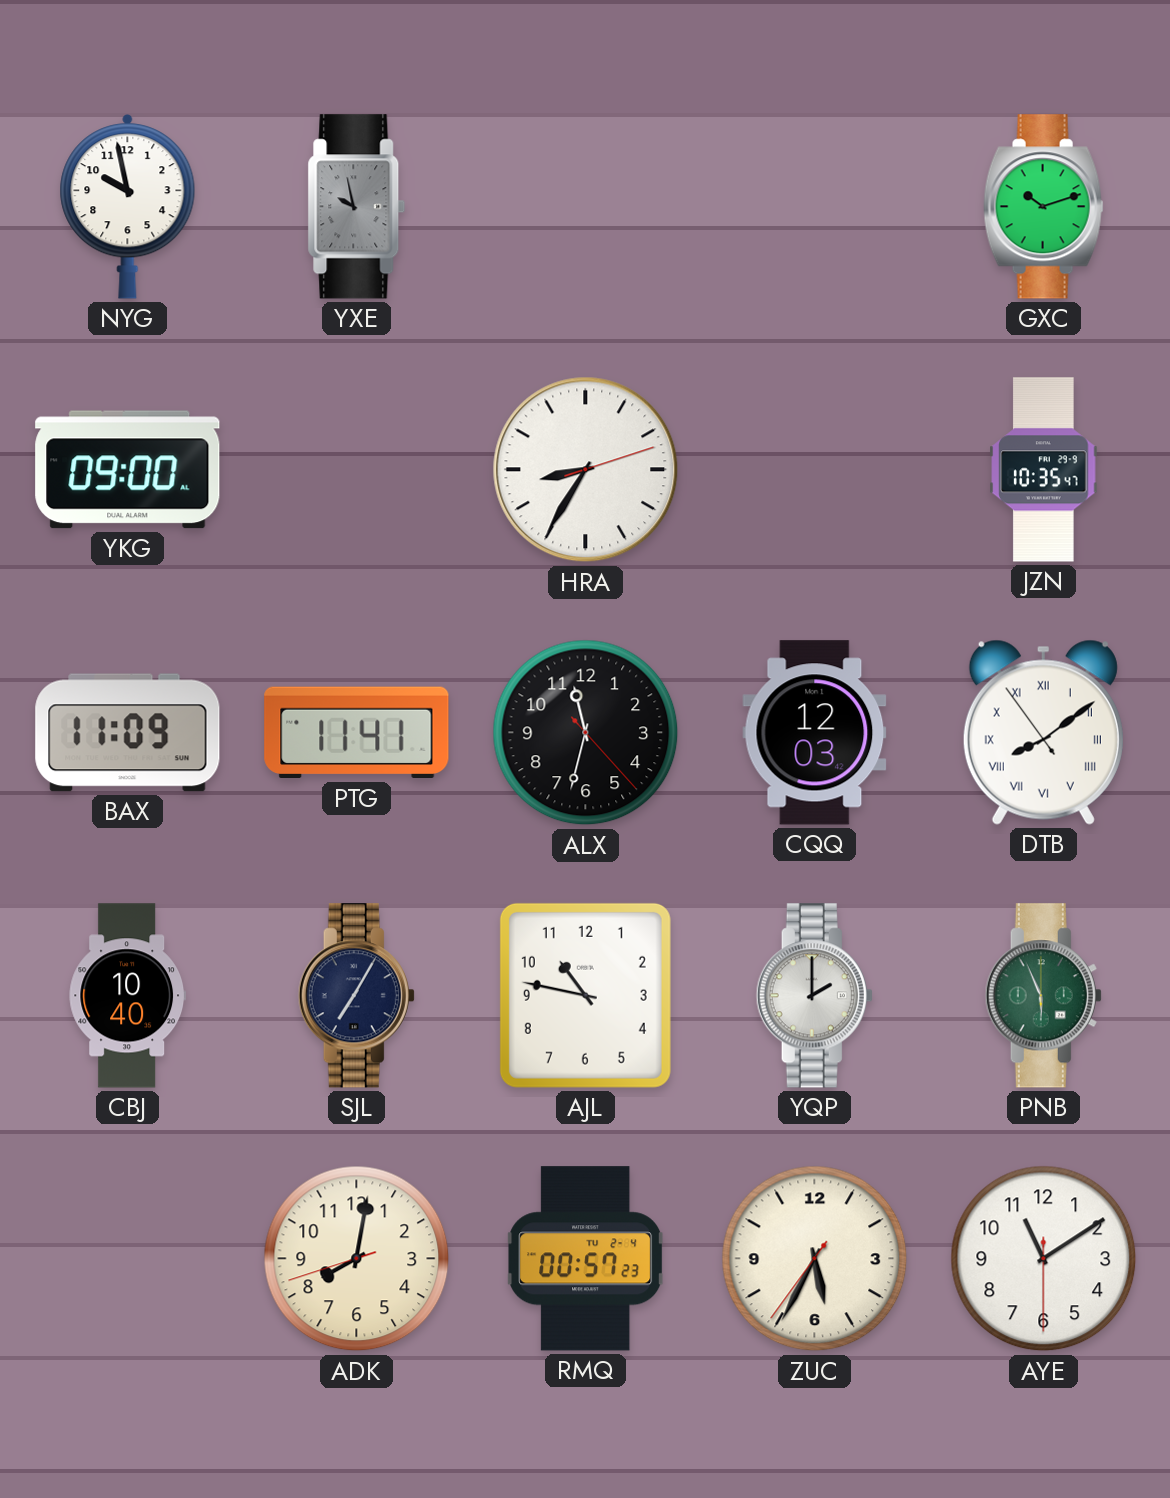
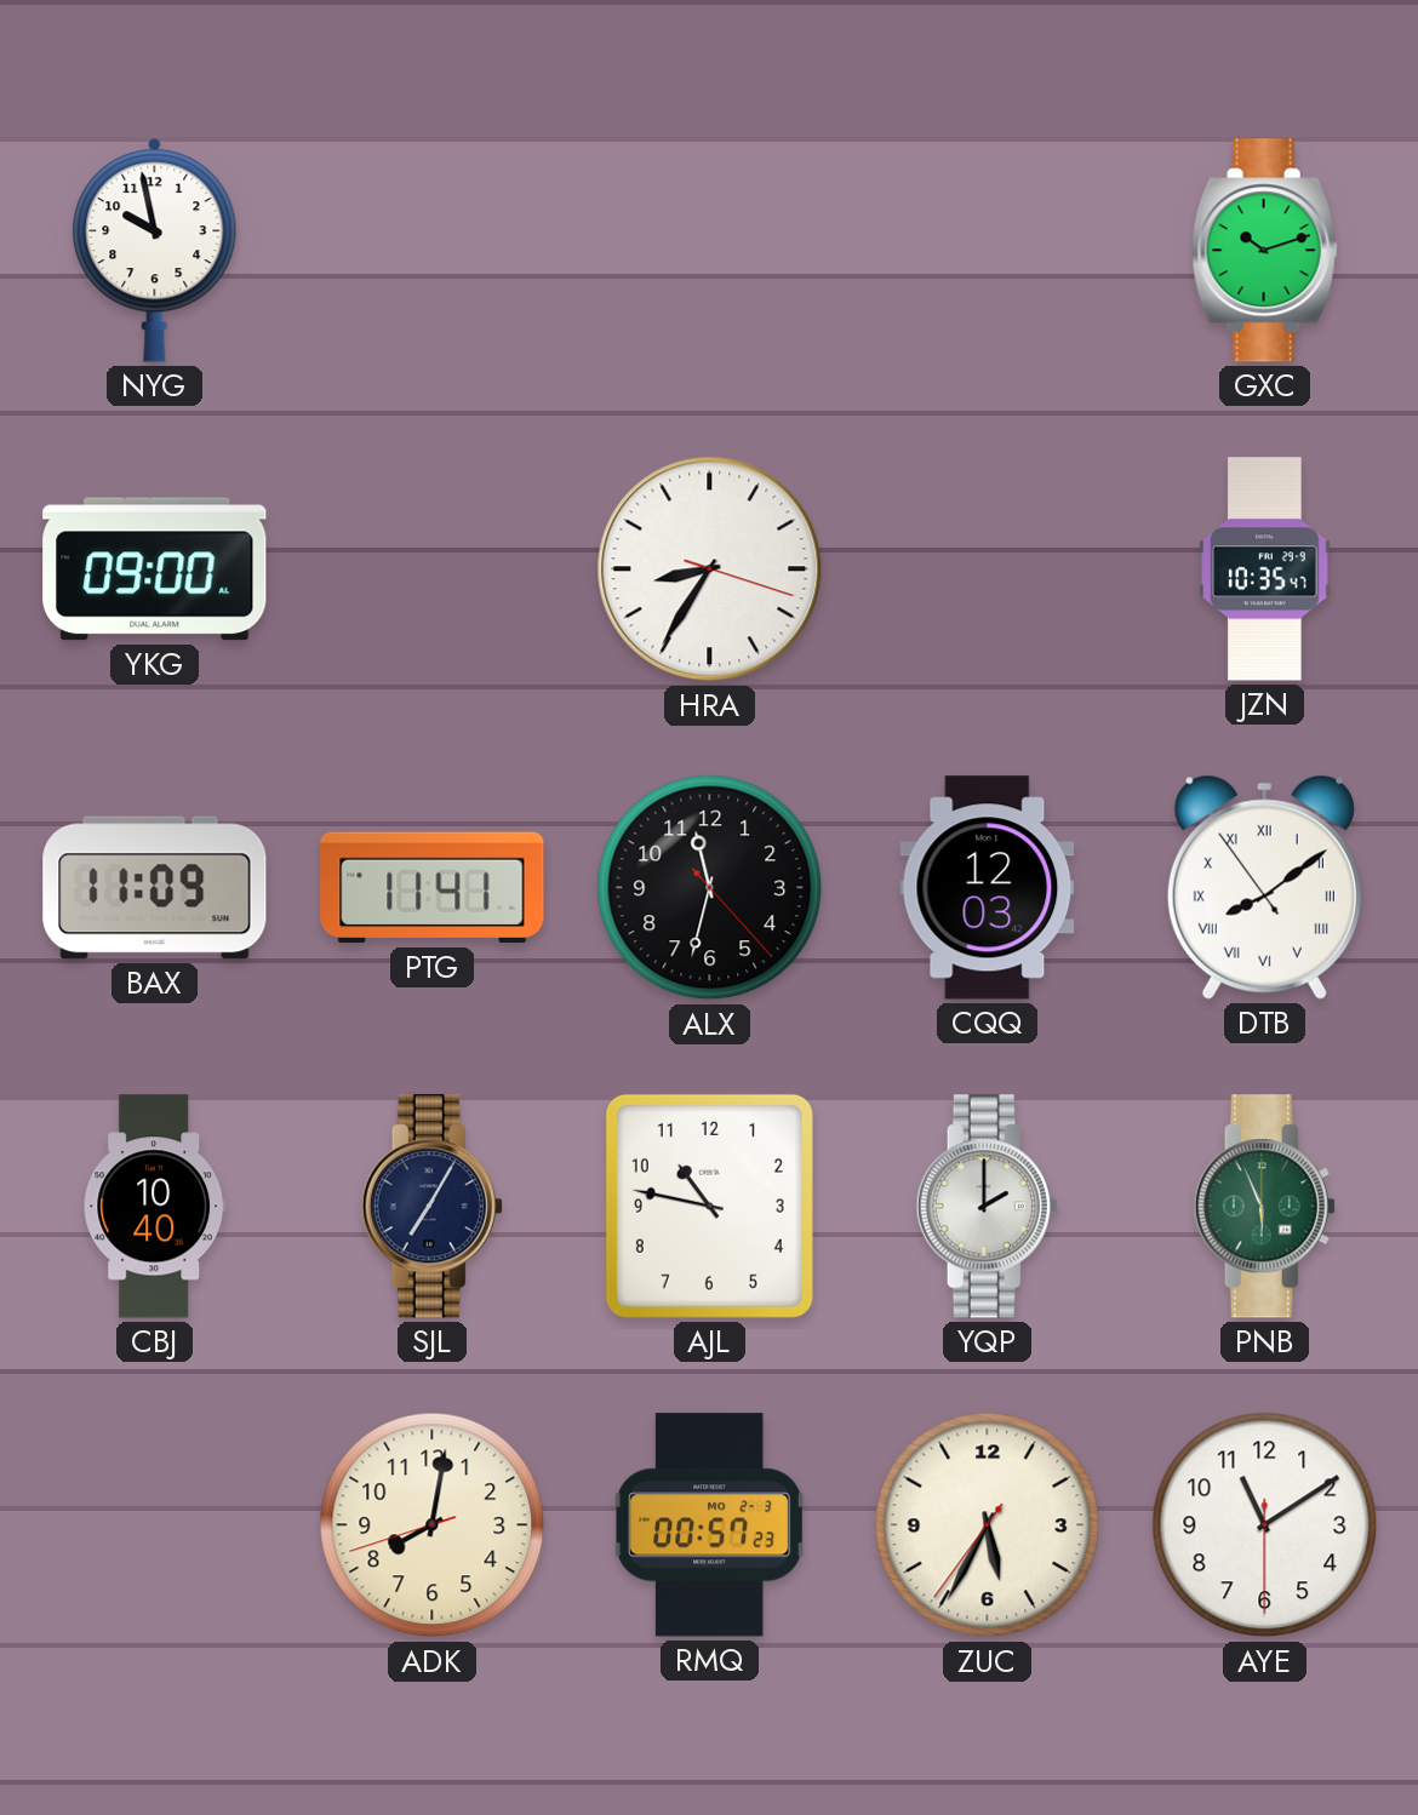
YXE: 9:58 -> none
HRA: 8:35:12 -> 8:35:18
RMQ date: TU 2-4 -> MO 2-3
